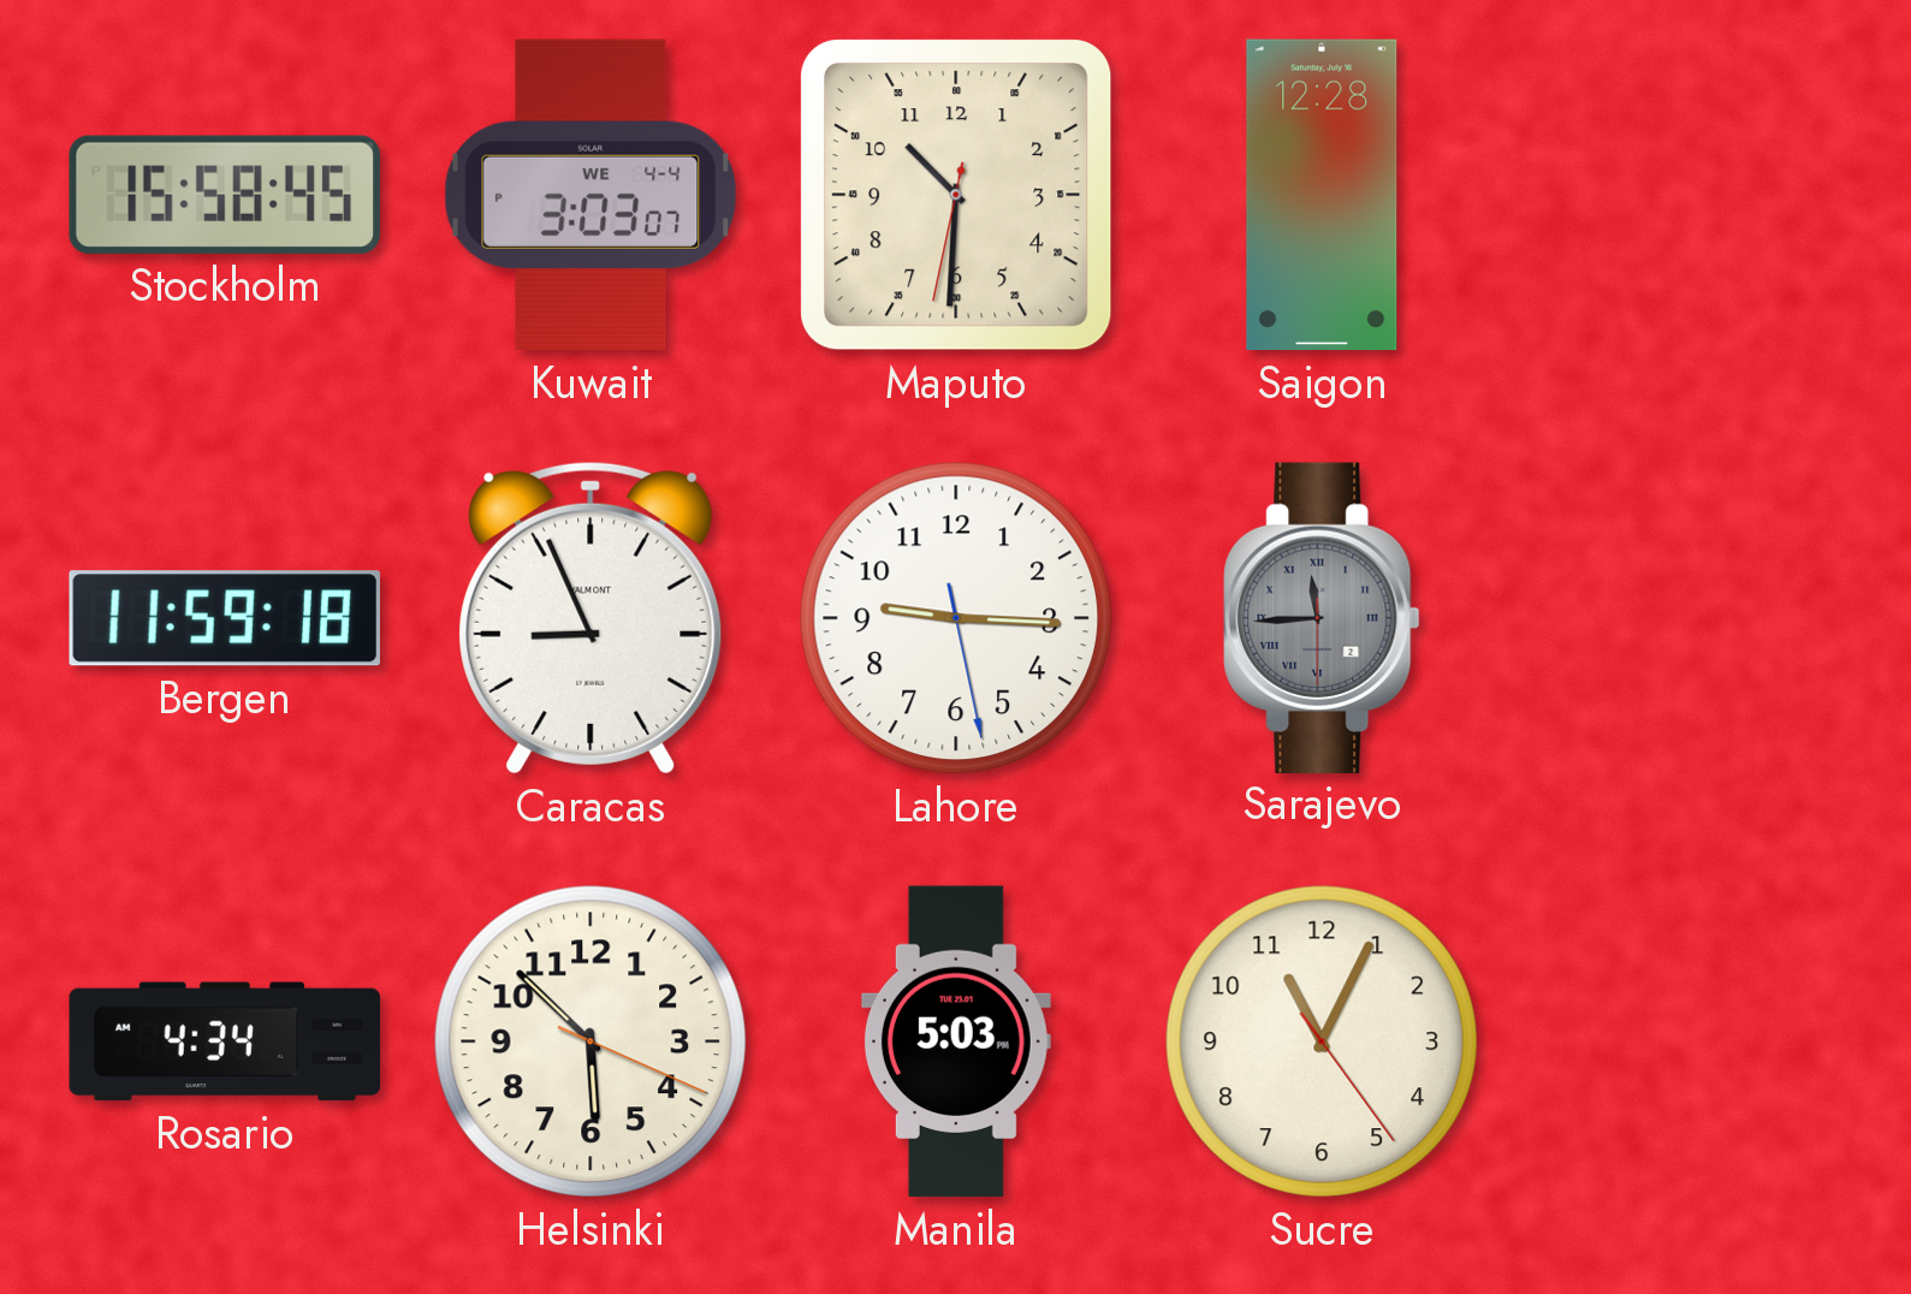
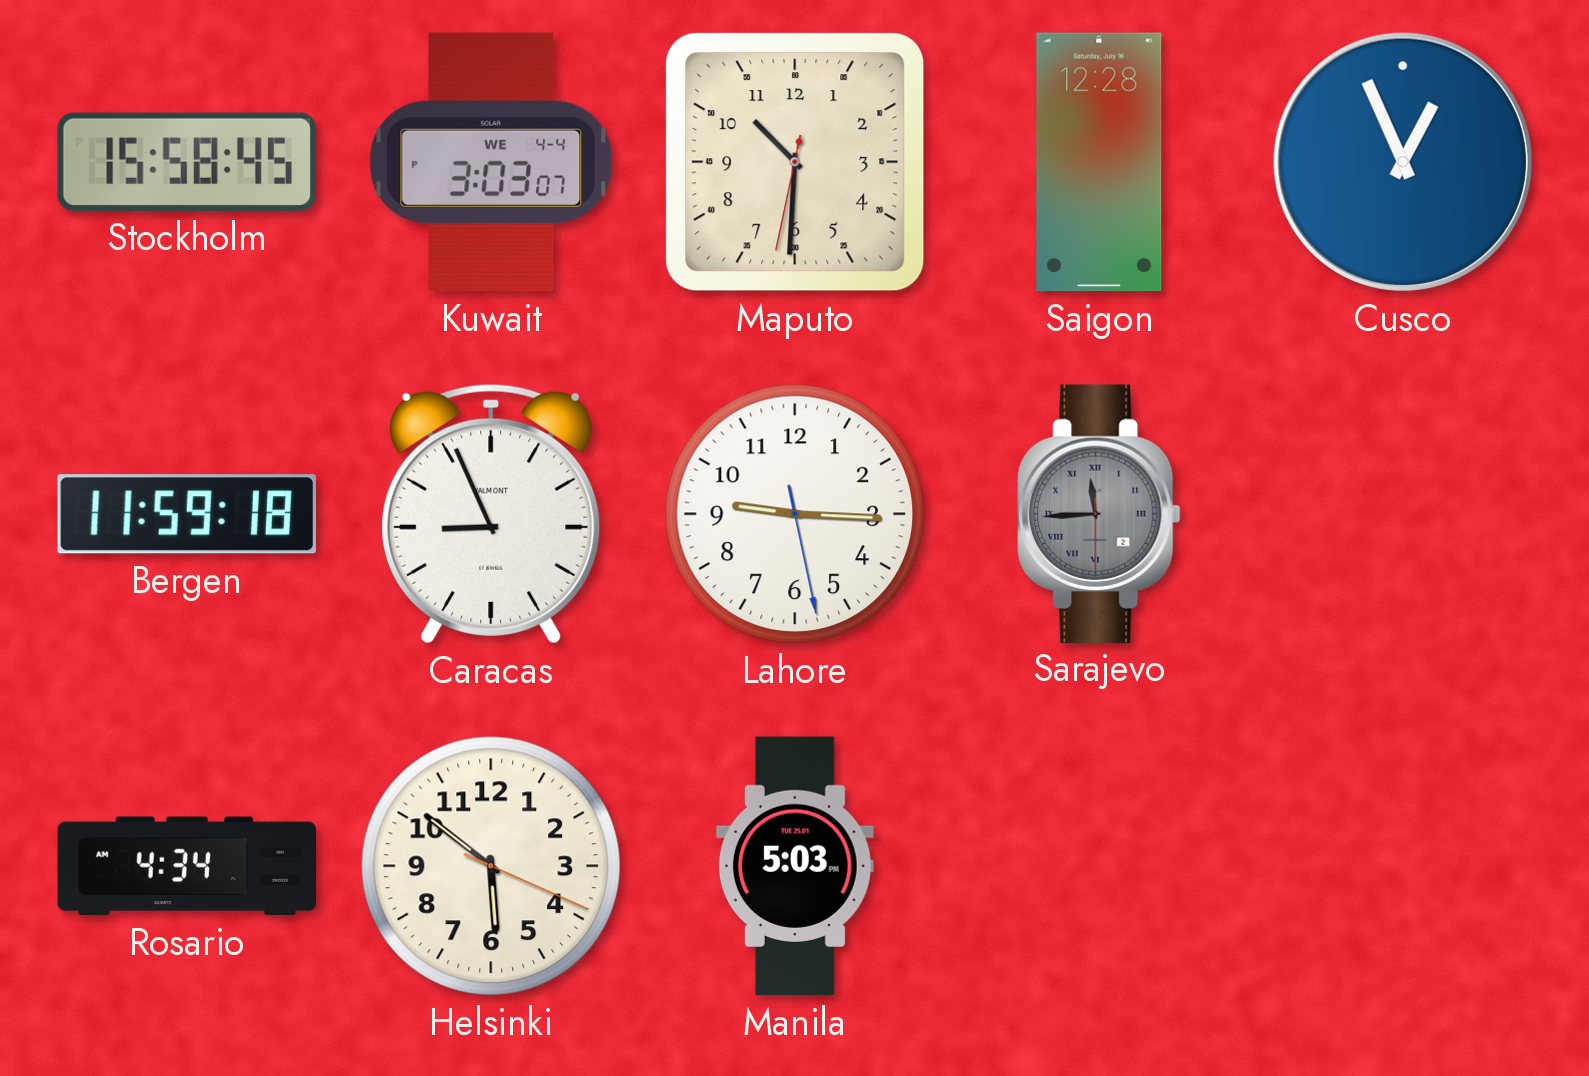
Cusco: none -> 12:56
Helsinki: 5:52 -> 5:51
Sucre: 11:04 -> none
